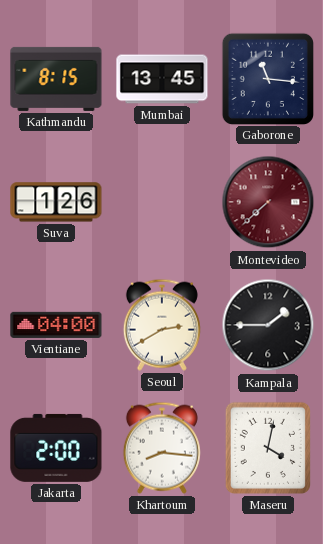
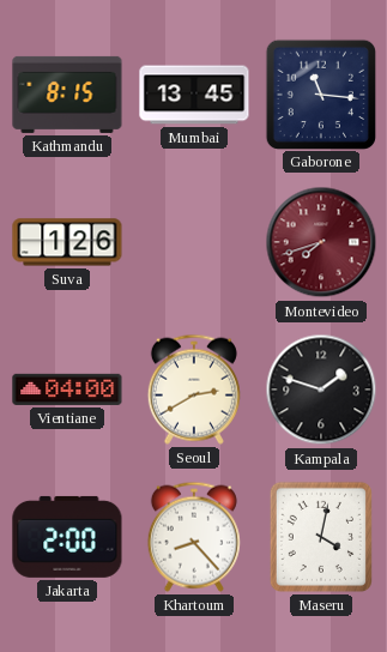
Montevideo: 7:38 -> 7:42
Kampala: 1:45 -> 1:48
Khartoum: 8:16 -> 8:23
